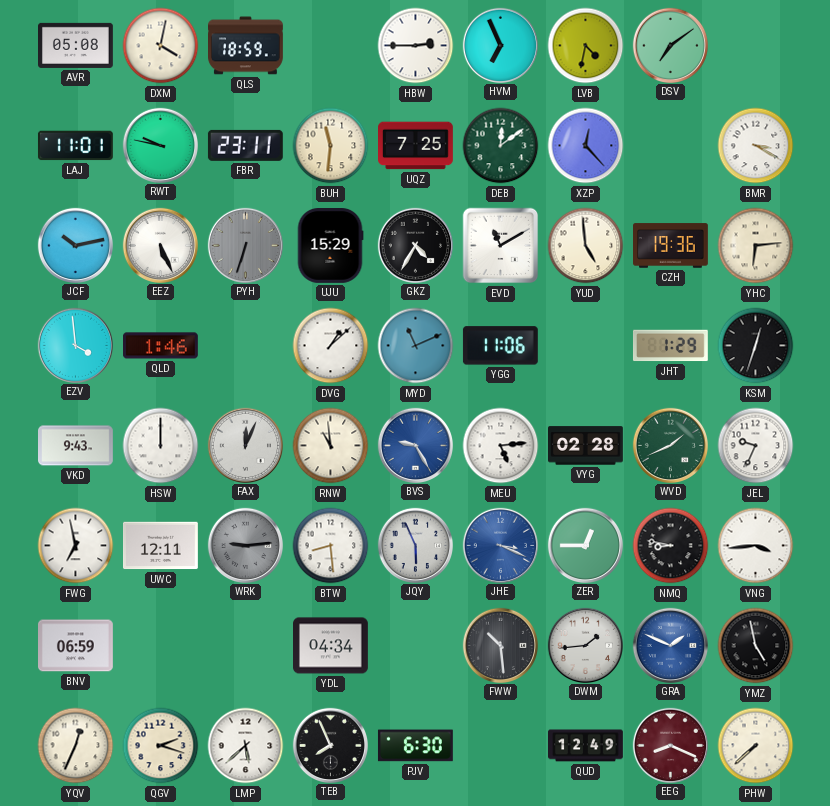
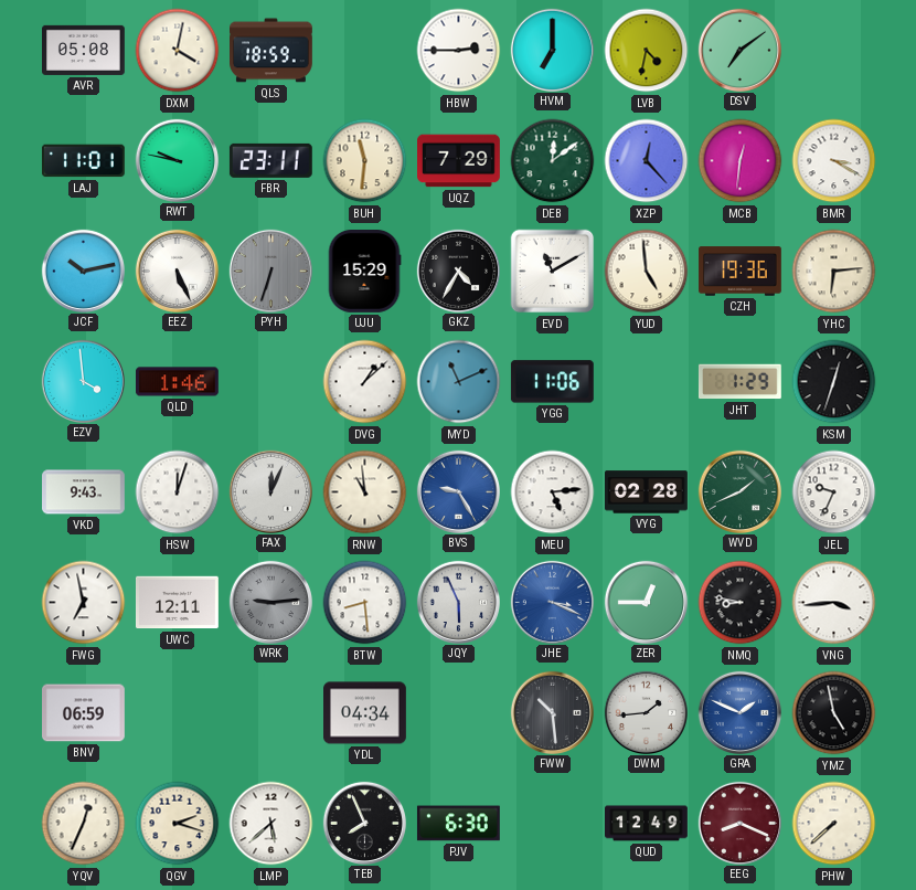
HVM: 6:56 -> 7:00
UQZ: 7:25 -> 7:29
MCB: none -> 12:31
HSW: 12:00 -> 12:03
